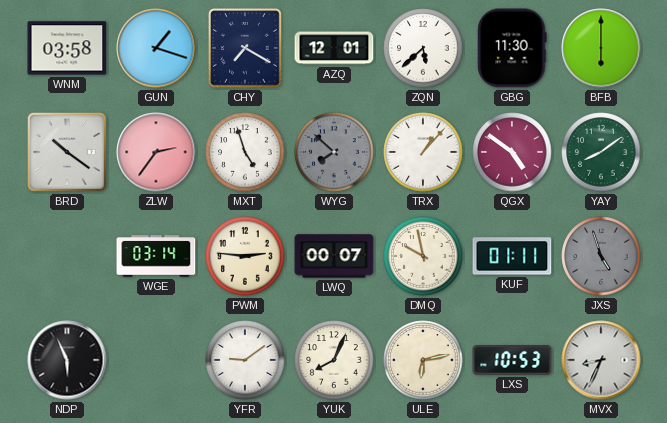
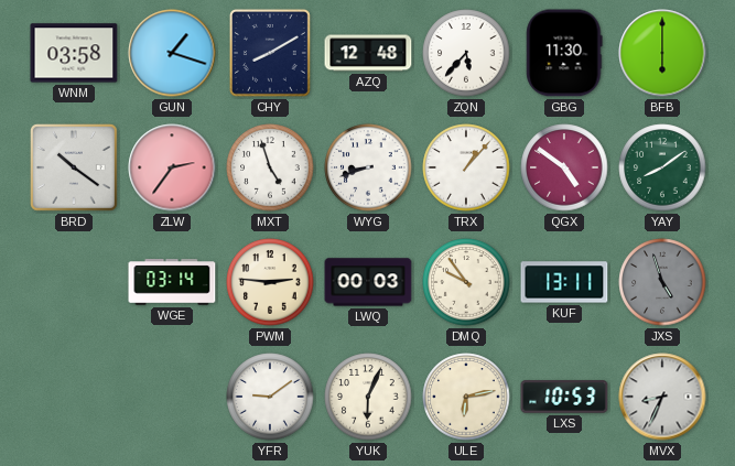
CHY: 7:20 -> 8:10
AZQ: 12:01 -> 12:48
ZQN: 5:38 -> 5:37
WYG: 7:52 -> 8:42
WYG dial: grey -> white
LWQ: 00:07 -> 00:03
DMQ: 9:58 -> 9:54
KUF: 01:11 -> 13:11
NDP: 5:56 -> none
YUK: 8:04 -> 6:04
